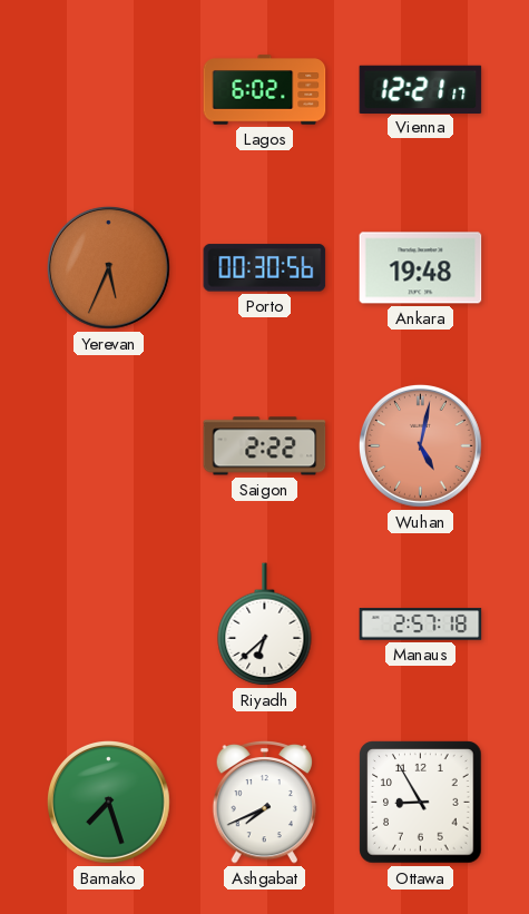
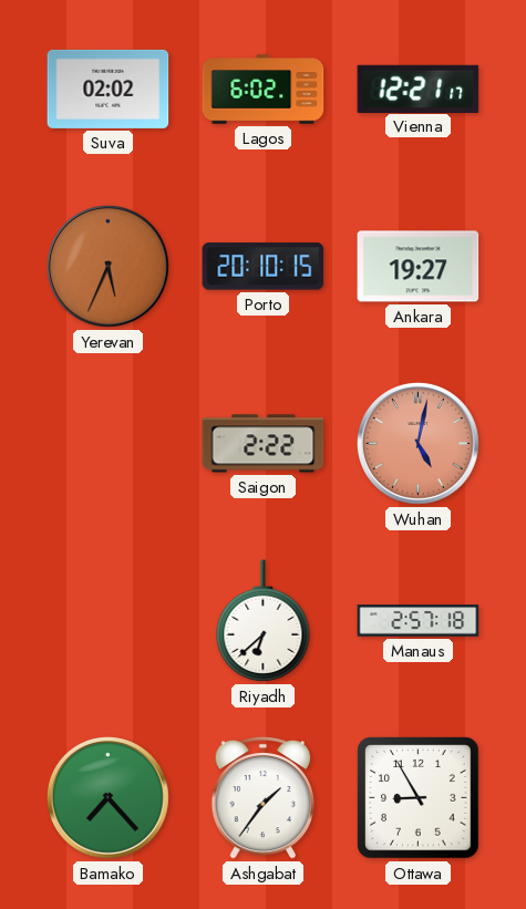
Suva: none -> 02:02
Porto: 00:30 -> 20:10
Ankara: 19:48 -> 19:27
Bamako: 7:27 -> 7:23
Ashgabat: 7:41 -> 1:36
